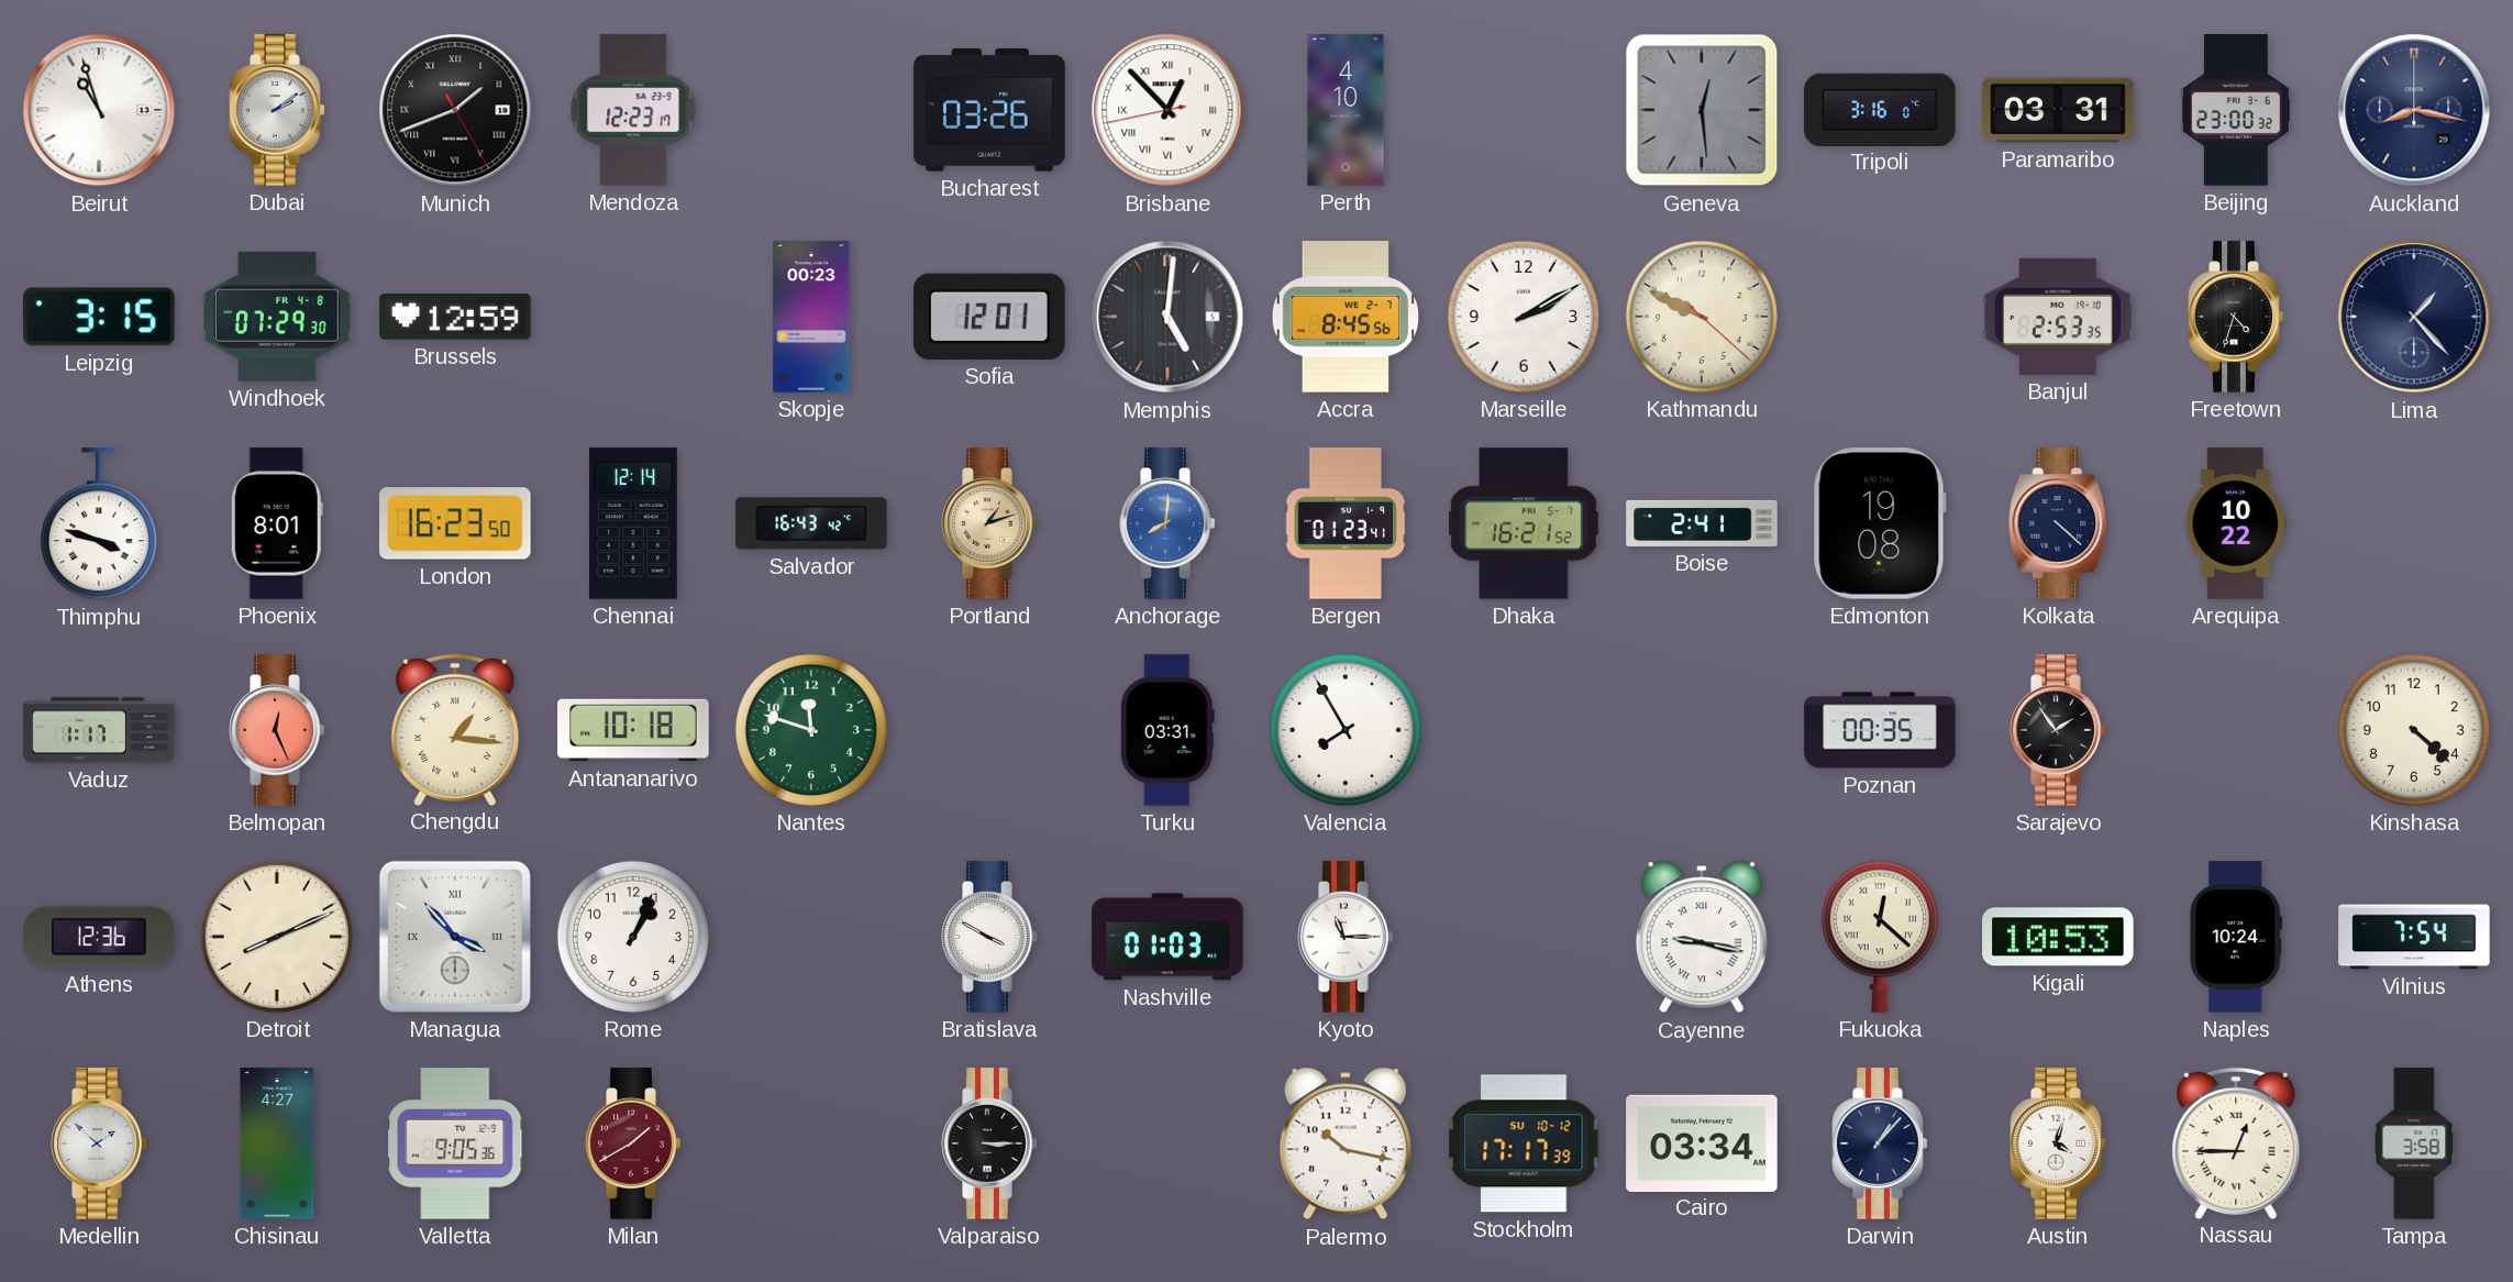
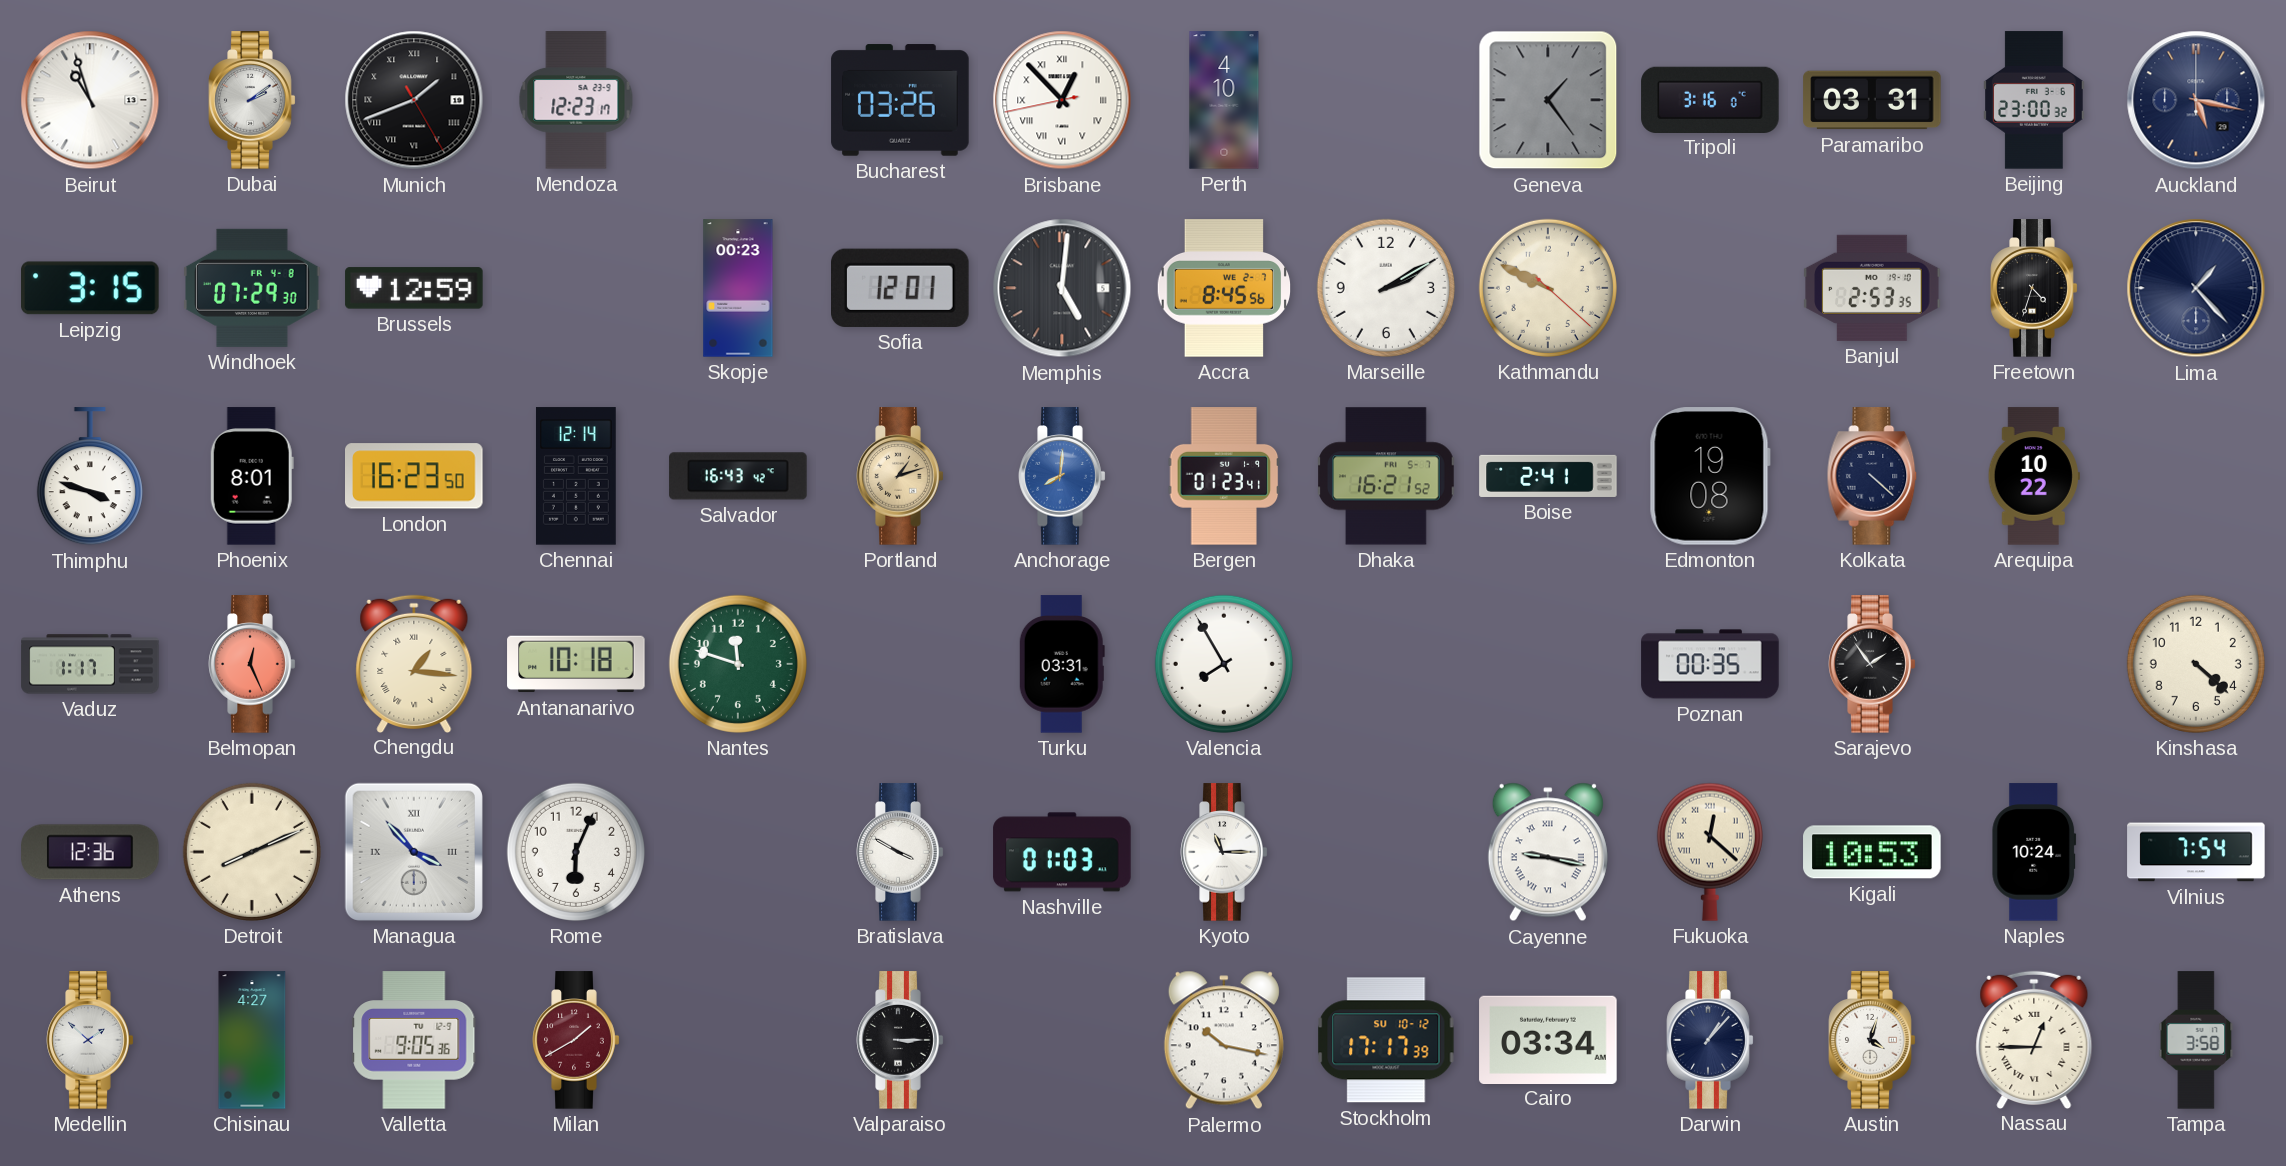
Geneva: 12:29 -> 1:24
Auckland: 8:17 -> 5:17
Rome: 1:04 -> 6:04
